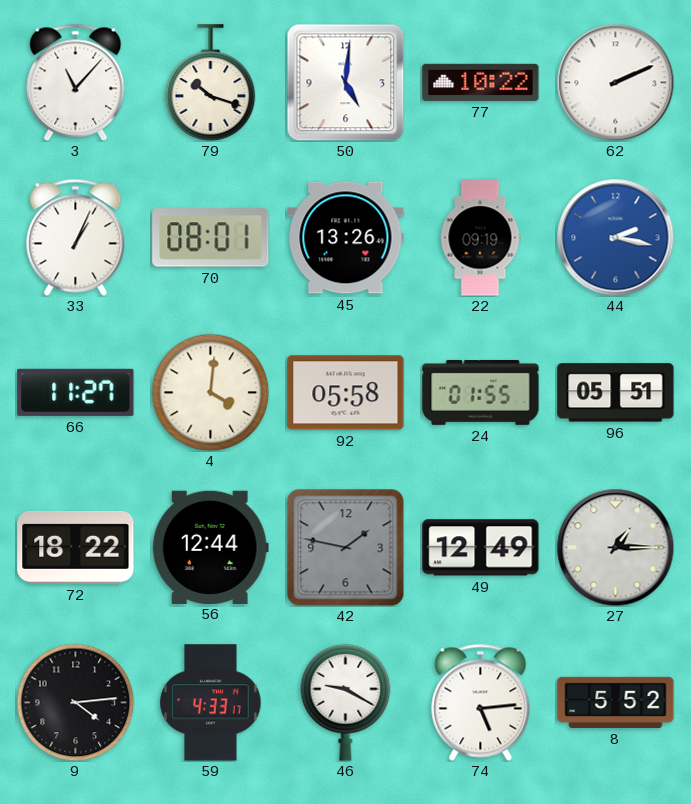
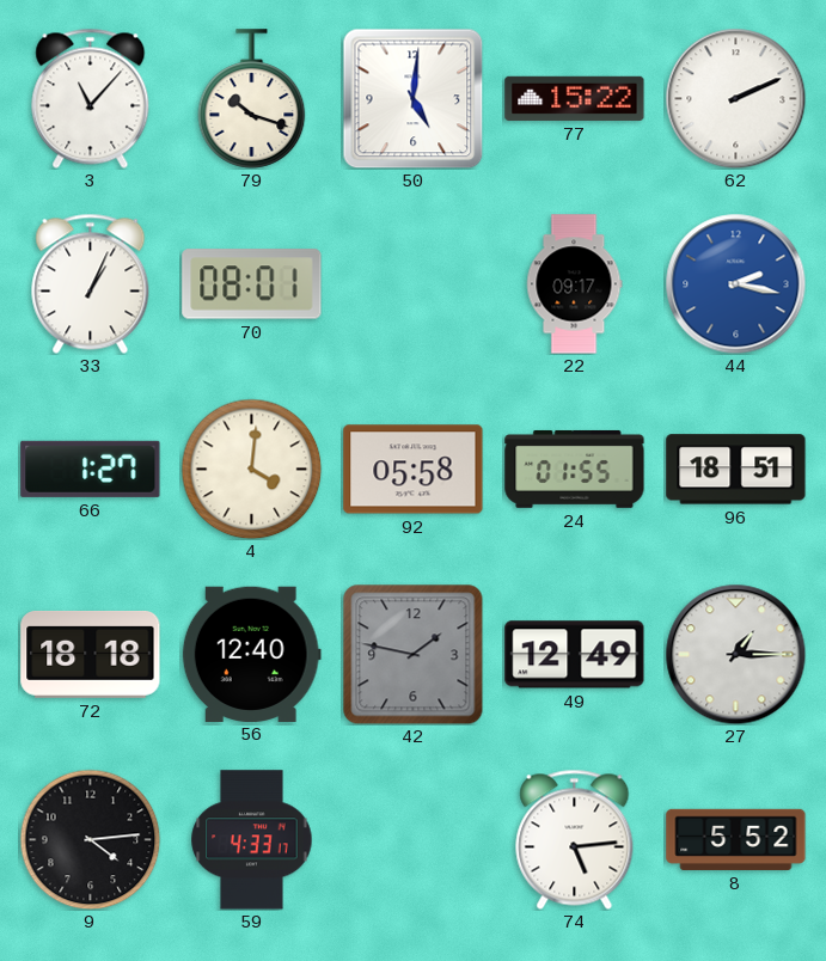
77: 10:22 -> 15:22
45: 13:26 -> none
22: 09:19 -> 09:17
66: 11:27 -> 1:27
96: 05:51 -> 18:51
72: 18:22 -> 18:18
56: 12:44 -> 12:40
46: 9:20 -> none
